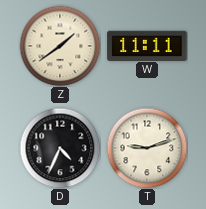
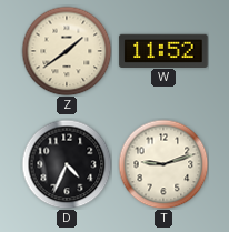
W: 11:11 -> 11:52
